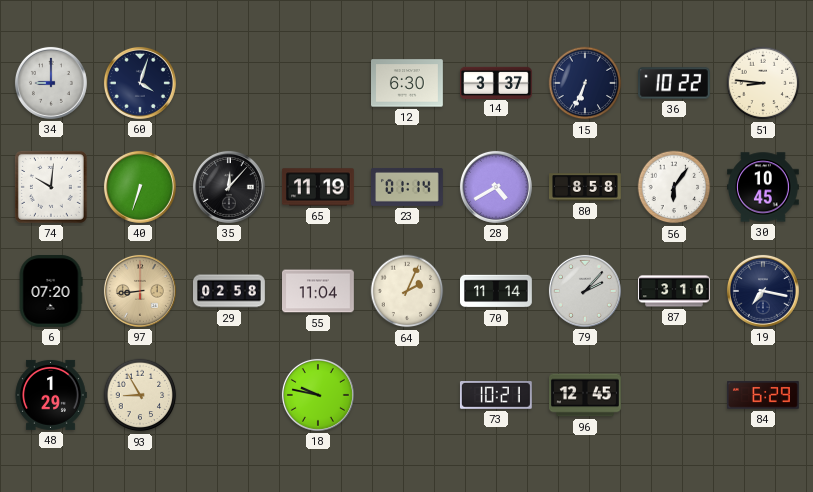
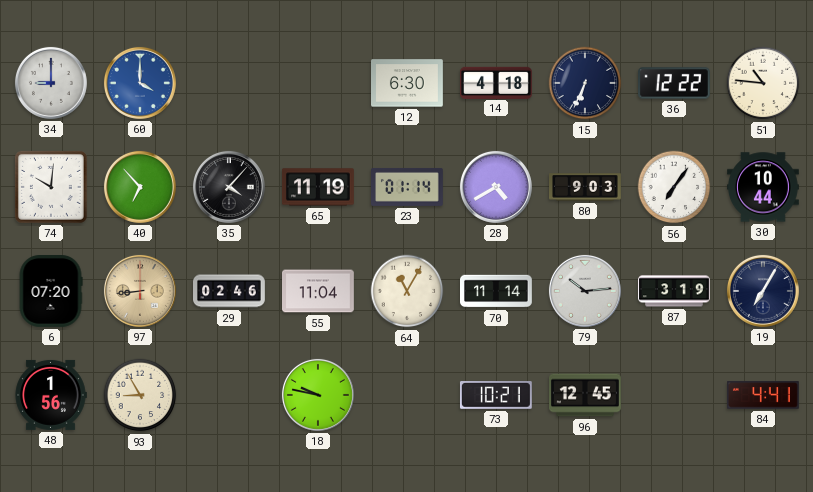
60: 4:03 -> 4:00
60 dial: navy -> blue
14: 3:37 -> 4:18
36: 10:22 -> 12:22
51: 8:46 -> 10:46
40: 6:33 -> 6:53
35: 12:07 -> 4:07
80: 8:58 -> 9:03
56: 6:06 -> 7:06
30: 10:45 -> 10:44
29: 02:58 -> 02:46
64: 2:04 -> 11:05
79: 2:07 -> 10:14
87: 3:10 -> 3:19
19: 7:17 -> 7:05
48: 1:29 -> 1:56
84: 6:29 -> 4:41
